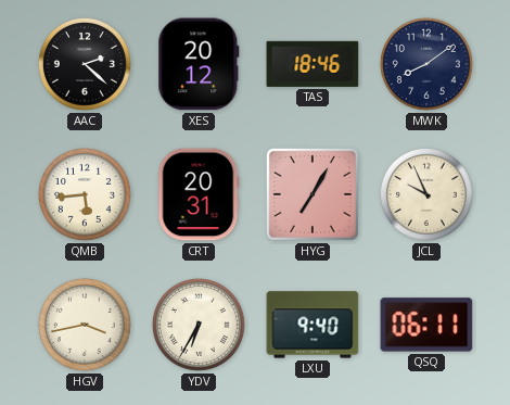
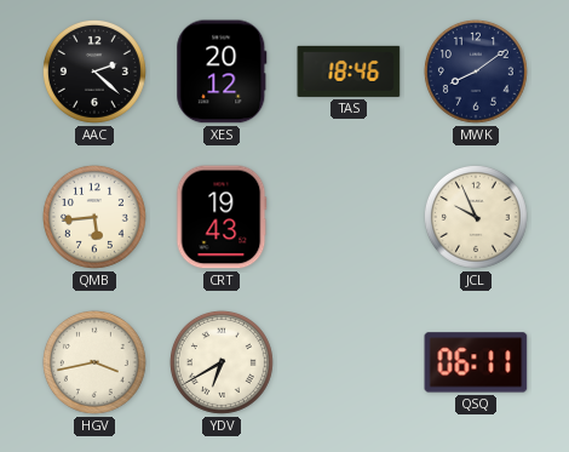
CRT: 20:31 -> 19:43
HYG: 7:05 -> none
YDV: 6:35 -> 6:40
LXU: 9:40 -> none
